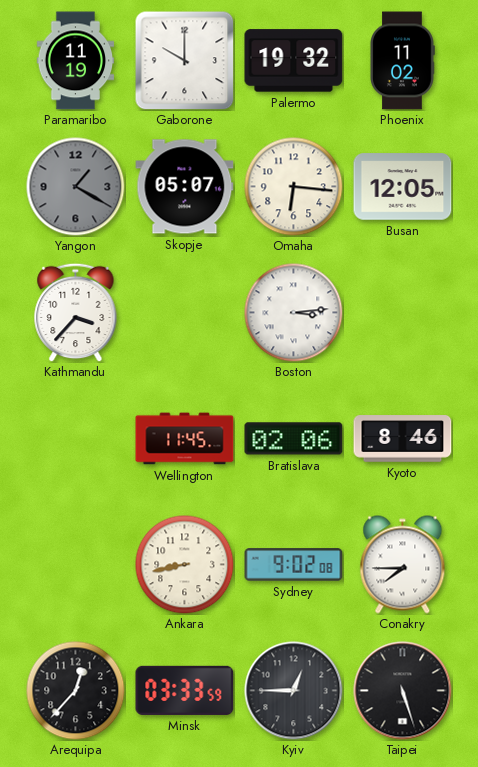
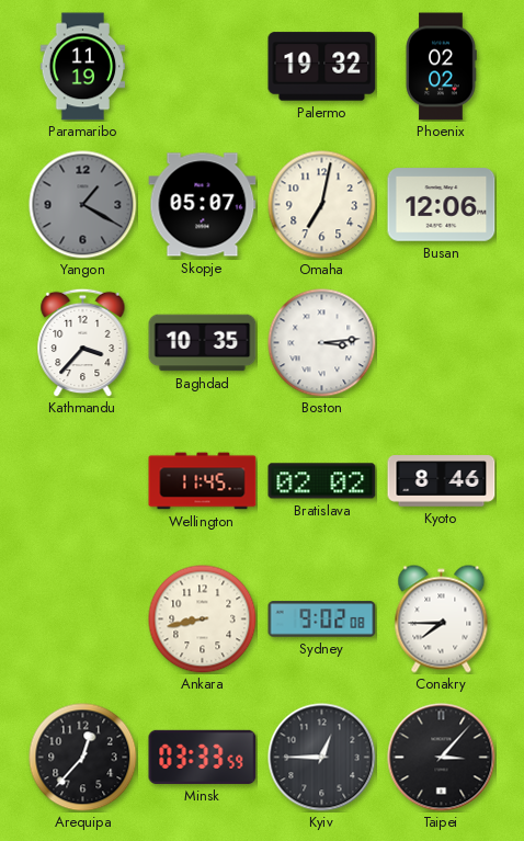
Gaborone: 10:00 -> none
Phoenix: 11:02 -> 02:02
Omaha: 6:16 -> 7:02
Busan: 12:05 -> 12:06
Baghdad: none -> 10:35
Bratislava: 02:06 -> 02:02
Taipei: 5:27 -> 3:07
